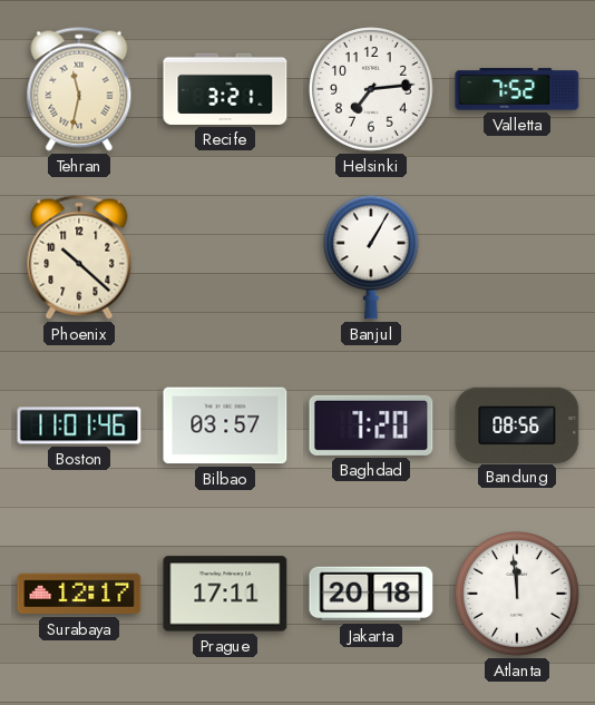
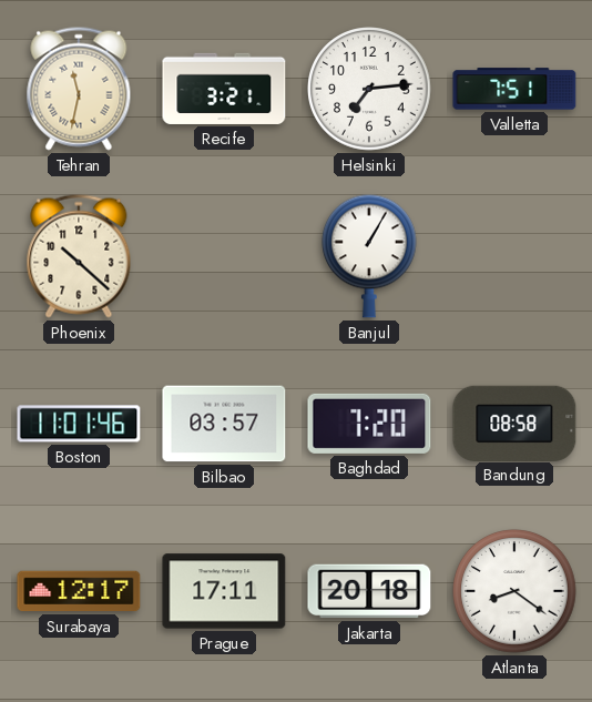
Valletta: 7:52 -> 7:51
Bandung: 08:56 -> 08:58
Atlanta: 11:59 -> 8:21
